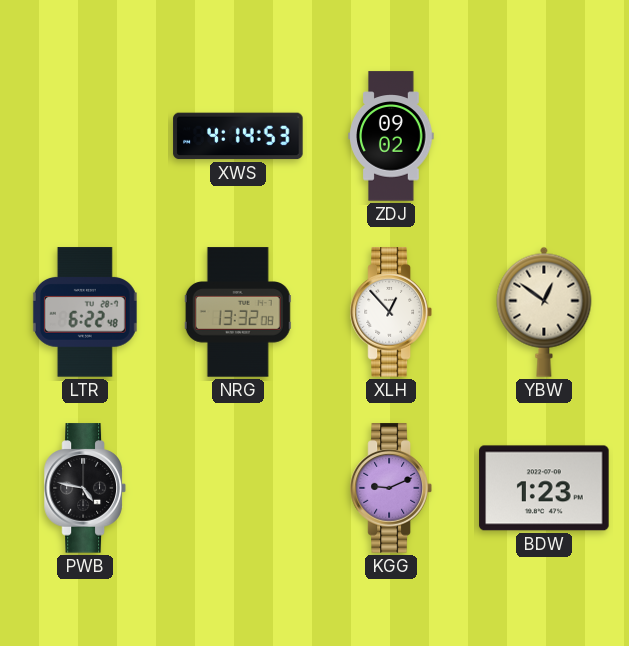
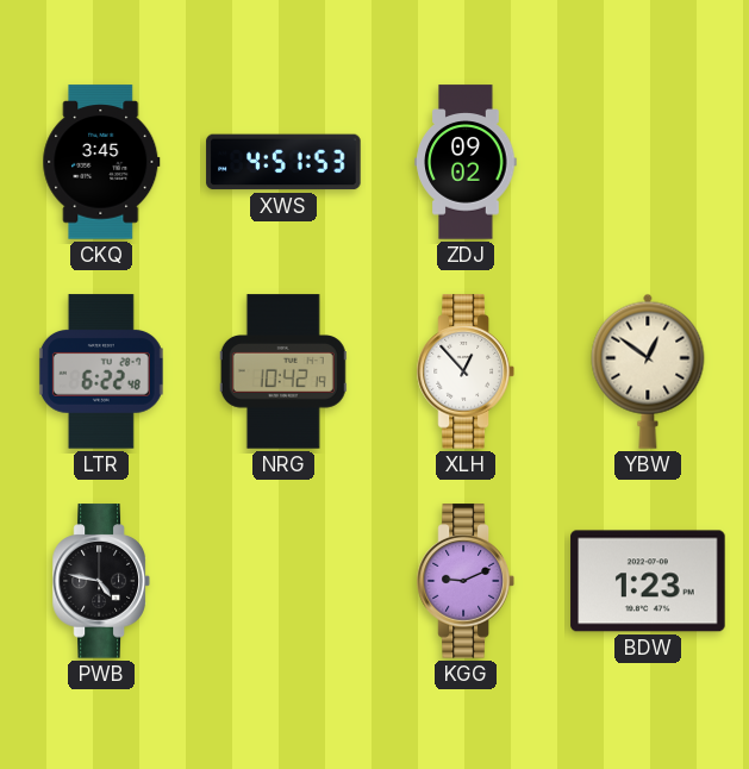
CKQ: none -> 3:45
XWS: 4:14 -> 4:51
NRG: 13:32 -> 10:42
